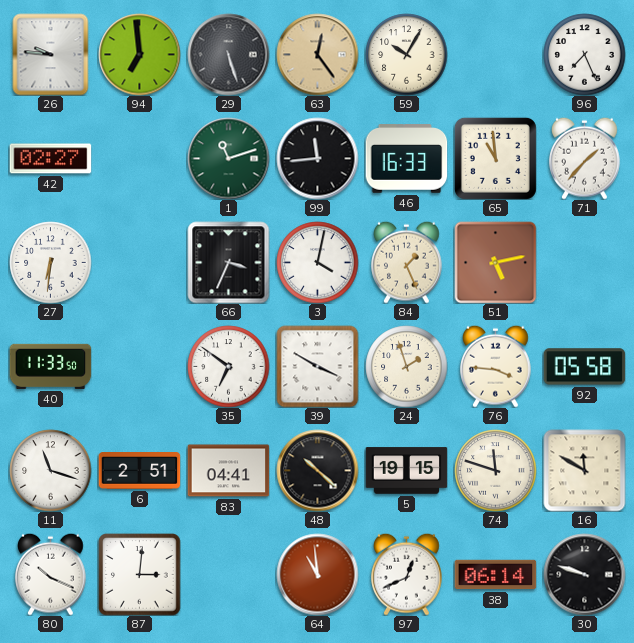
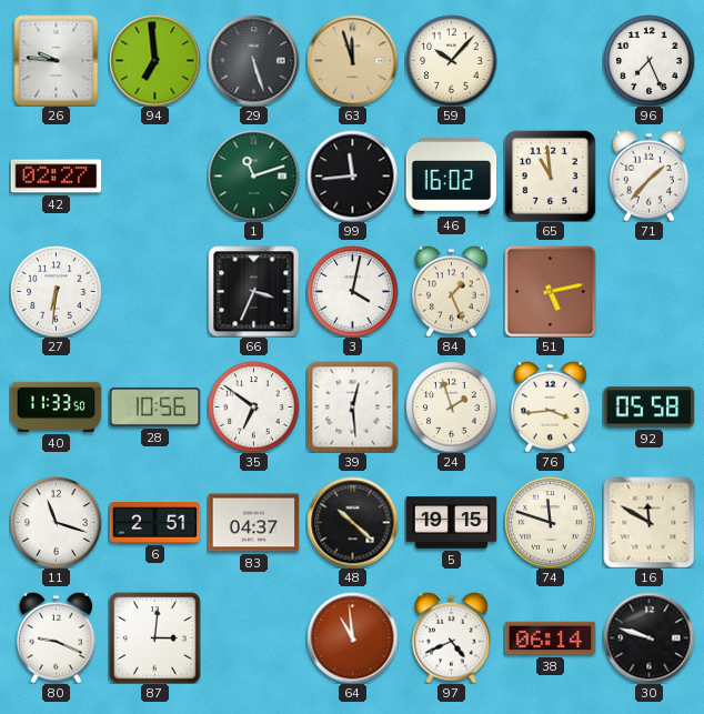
63: 12:24 -> 11:57
59: 10:05 -> 10:07
46: 16:33 -> 16:02
28: none -> 10:56
39: 3:50 -> 12:29
76: 3:46 -> 3:44
83: 04:41 -> 04:37
80: 10:19 -> 9:19
97: 12:41 -> 4:41
